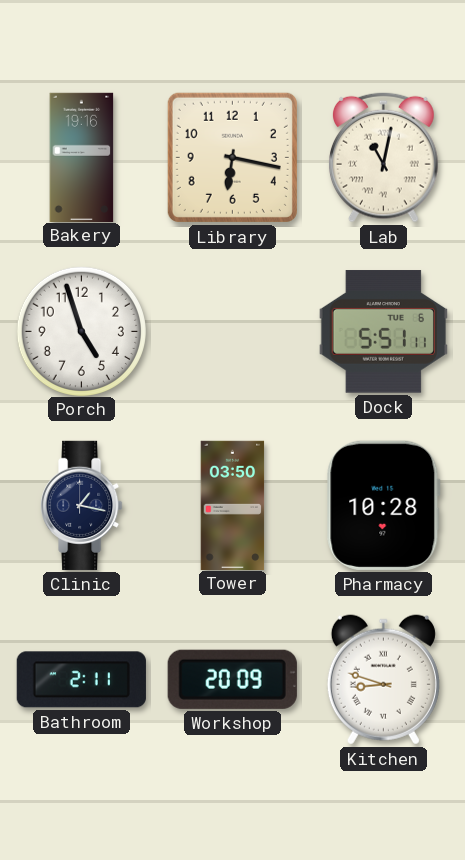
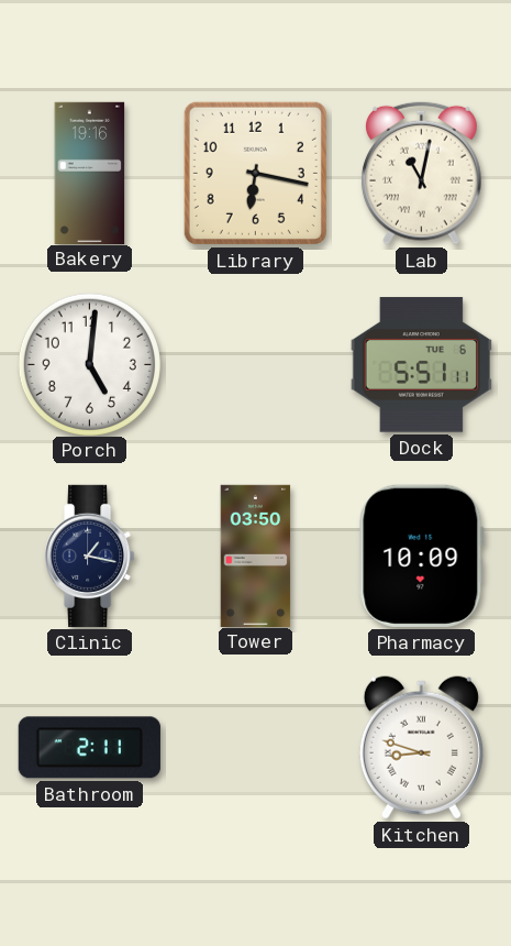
Porch: 4:57 -> 5:01
Pharmacy: 10:28 -> 10:09
Workshop: 20:09 -> none
